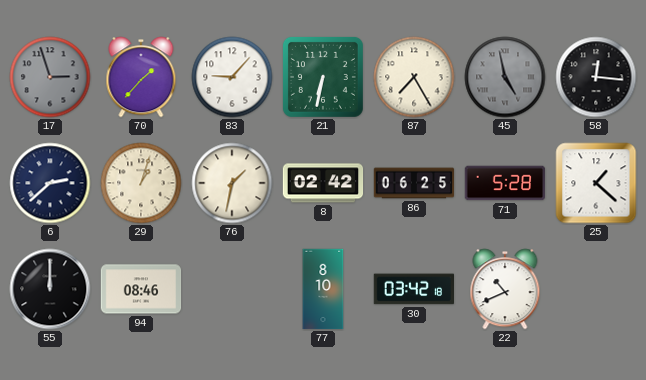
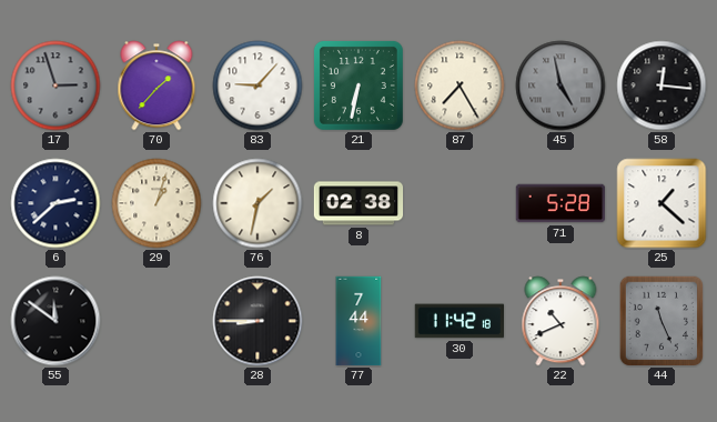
8: 02:42 -> 02:38
86: 06:25 -> none
55: 12:00 -> 11:51
94: 08:46 -> none
28: none -> 8:45
77: 8:10 -> 7:44
30: 03:42 -> 11:42
44: none -> 11:26
